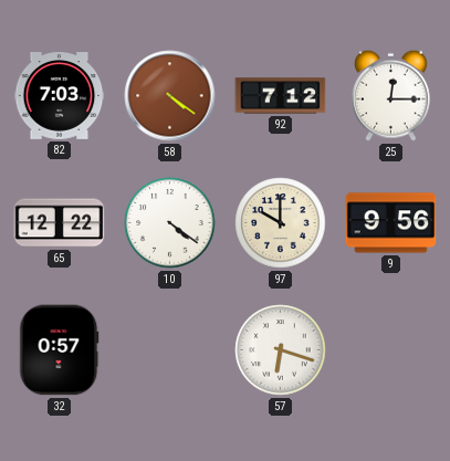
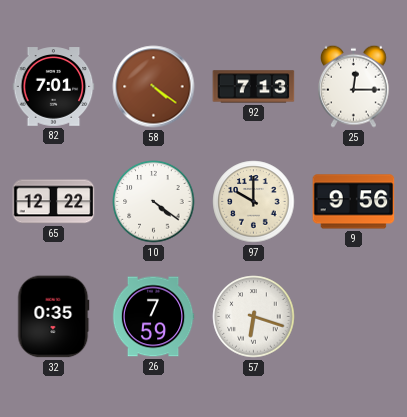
82: 7:03 -> 7:01
92: 7:12 -> 7:13
32: 0:57 -> 0:35
26: none -> 7:59
